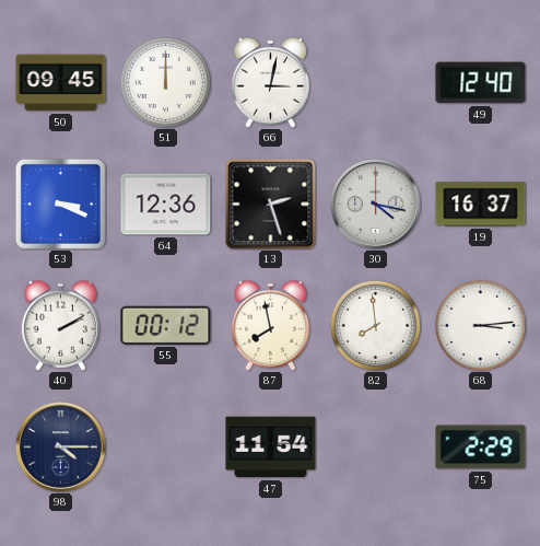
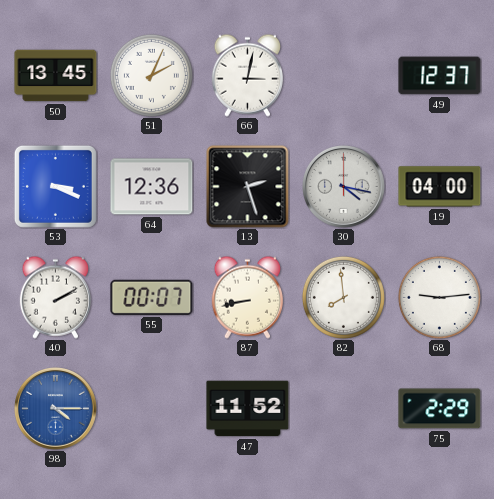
50: 09:45 -> 13:45
51: 12:00 -> 2:04
49: 12:40 -> 12:37
19: 16:37 -> 04:00
55: 00:12 -> 00:07
87: 7:58 -> 8:43
68: 3:14 -> 9:14
98 dial: navy -> blue
47: 11:54 -> 11:52
